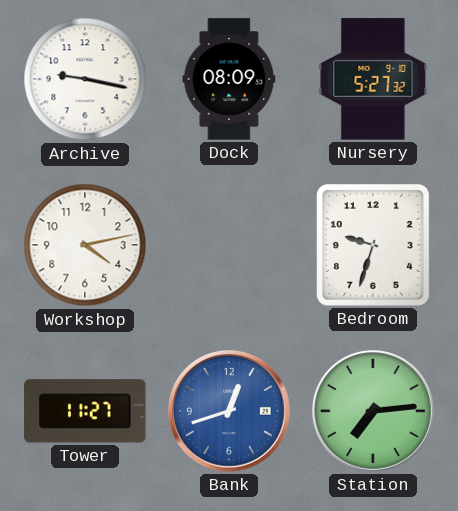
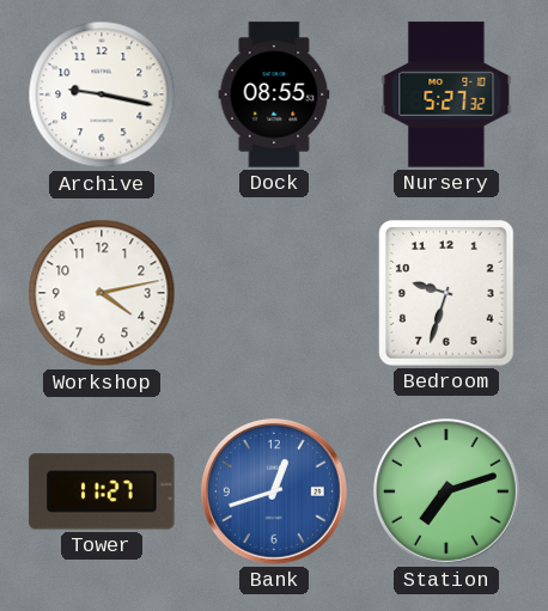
Dock: 08:09 -> 08:55
Station: 7:14 -> 7:12
